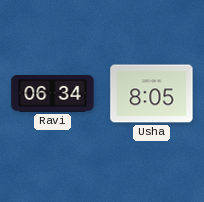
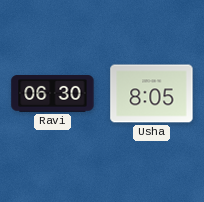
Ravi: 06:34 -> 06:30
